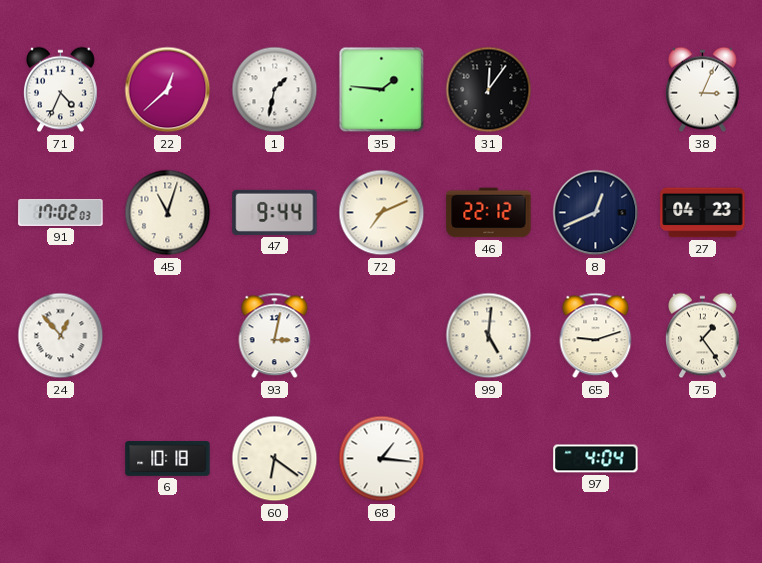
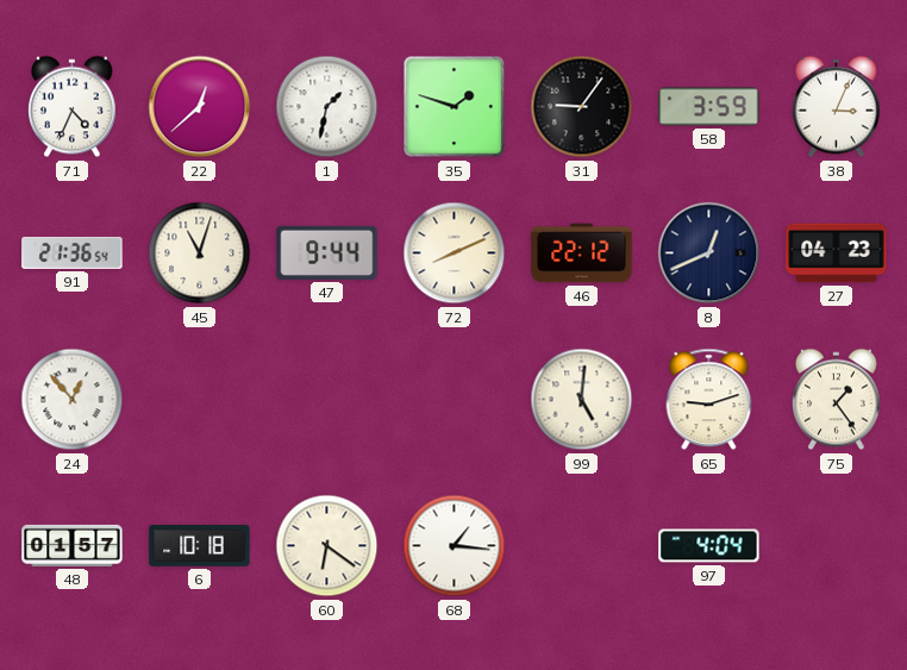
35: 1:46 -> 1:48
31: 12:06 -> 9:06
58: none -> 3:59
91: 17:02 -> 21:36
72: 7:11 -> 8:11
93: 3:02 -> none
48: none -> 01:57
